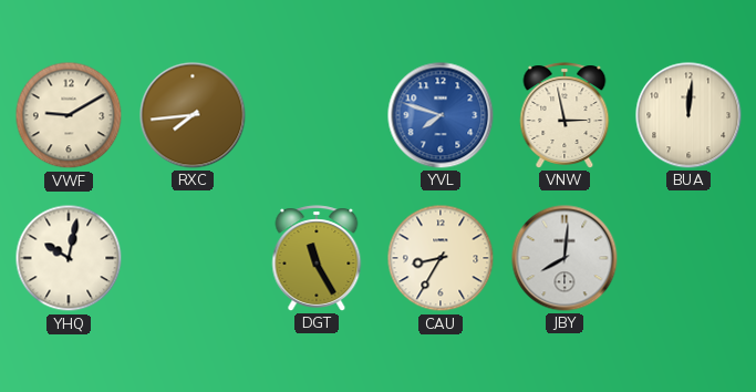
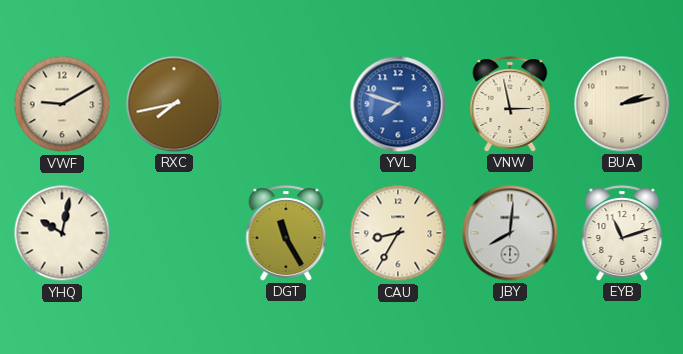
RXC: 7:44 -> 7:43
BUA: 12:01 -> 2:13
EYB: none -> 11:12
